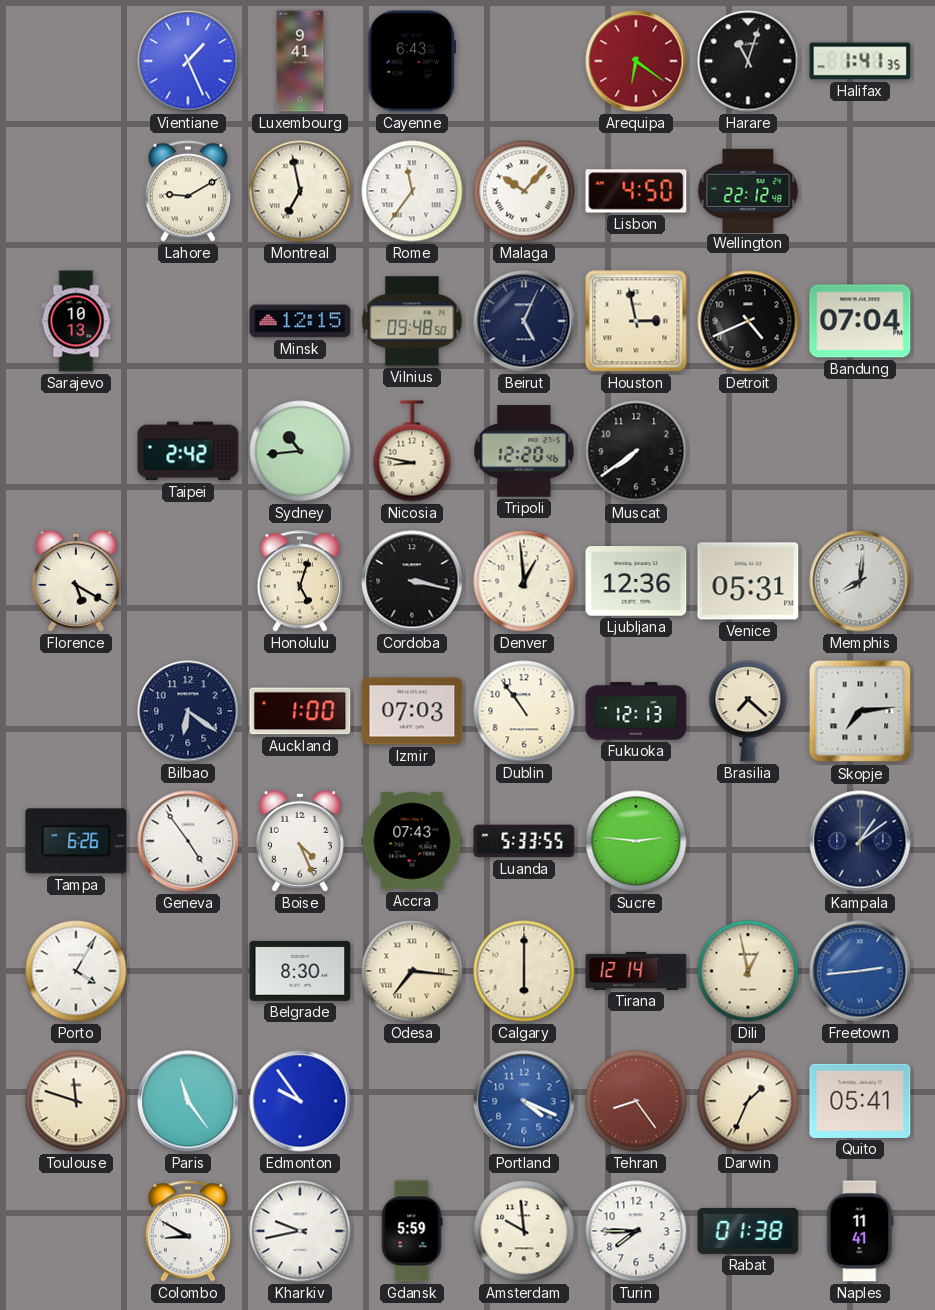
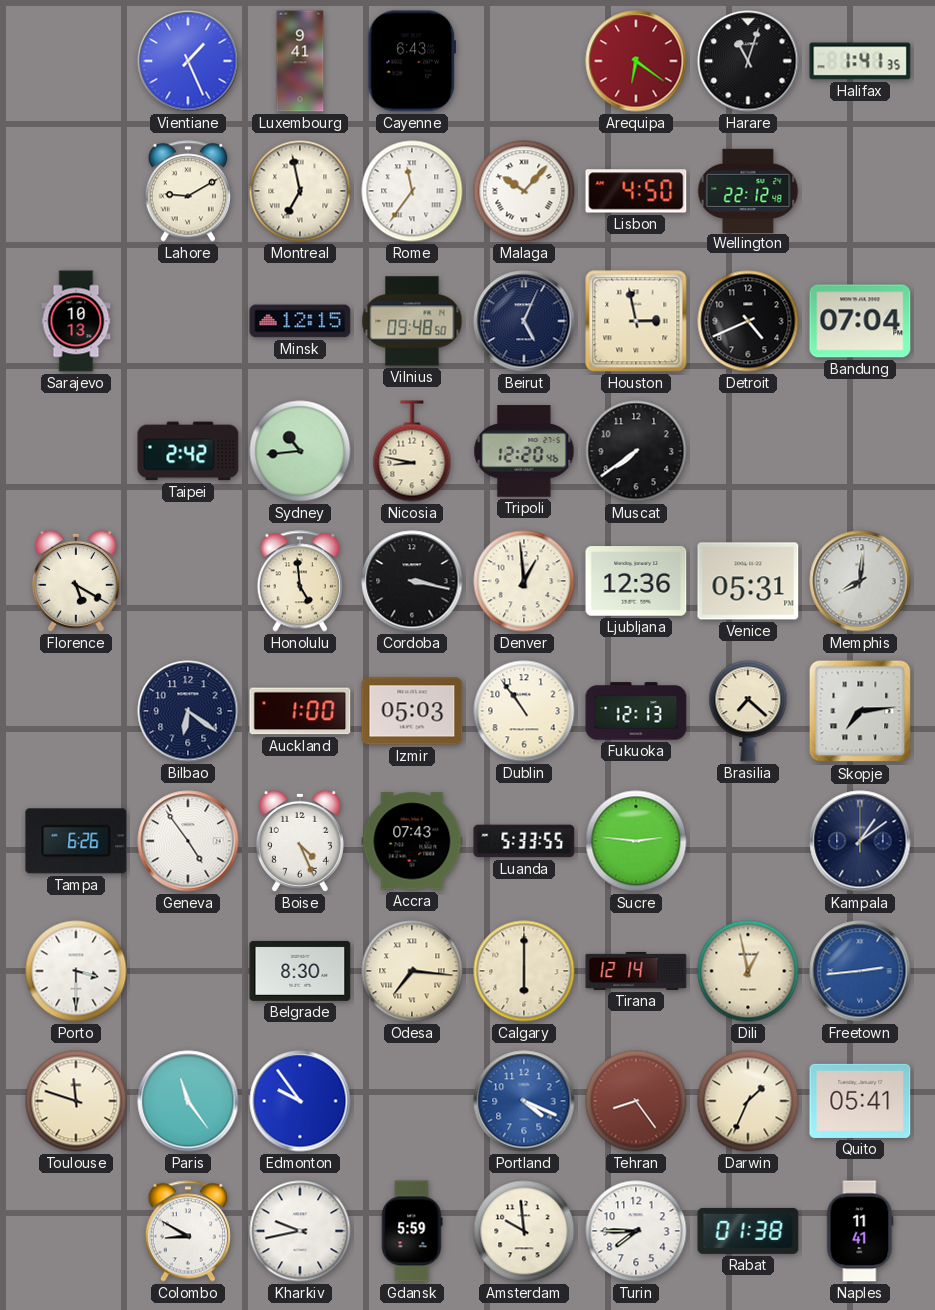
Honolulu: 5:03 -> 4:59
Izmir: 07:03 -> 05:03
Porto: 4:05 -> 3:30
